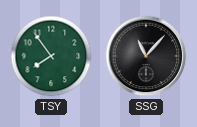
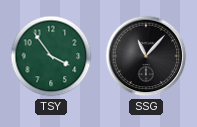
TSY: 7:54 -> 3:54
